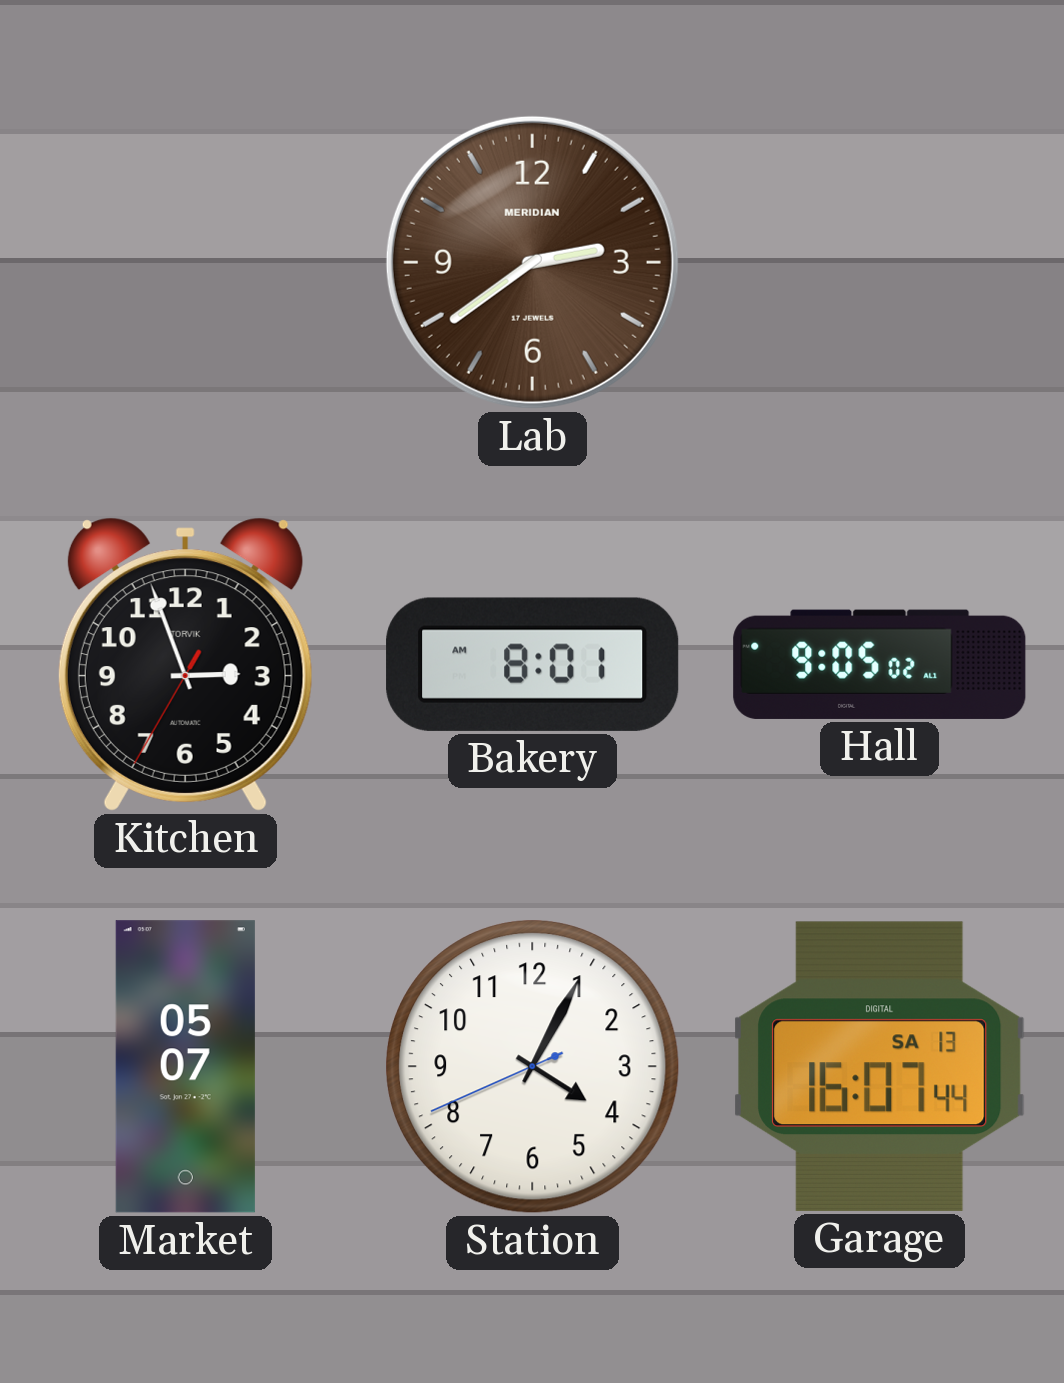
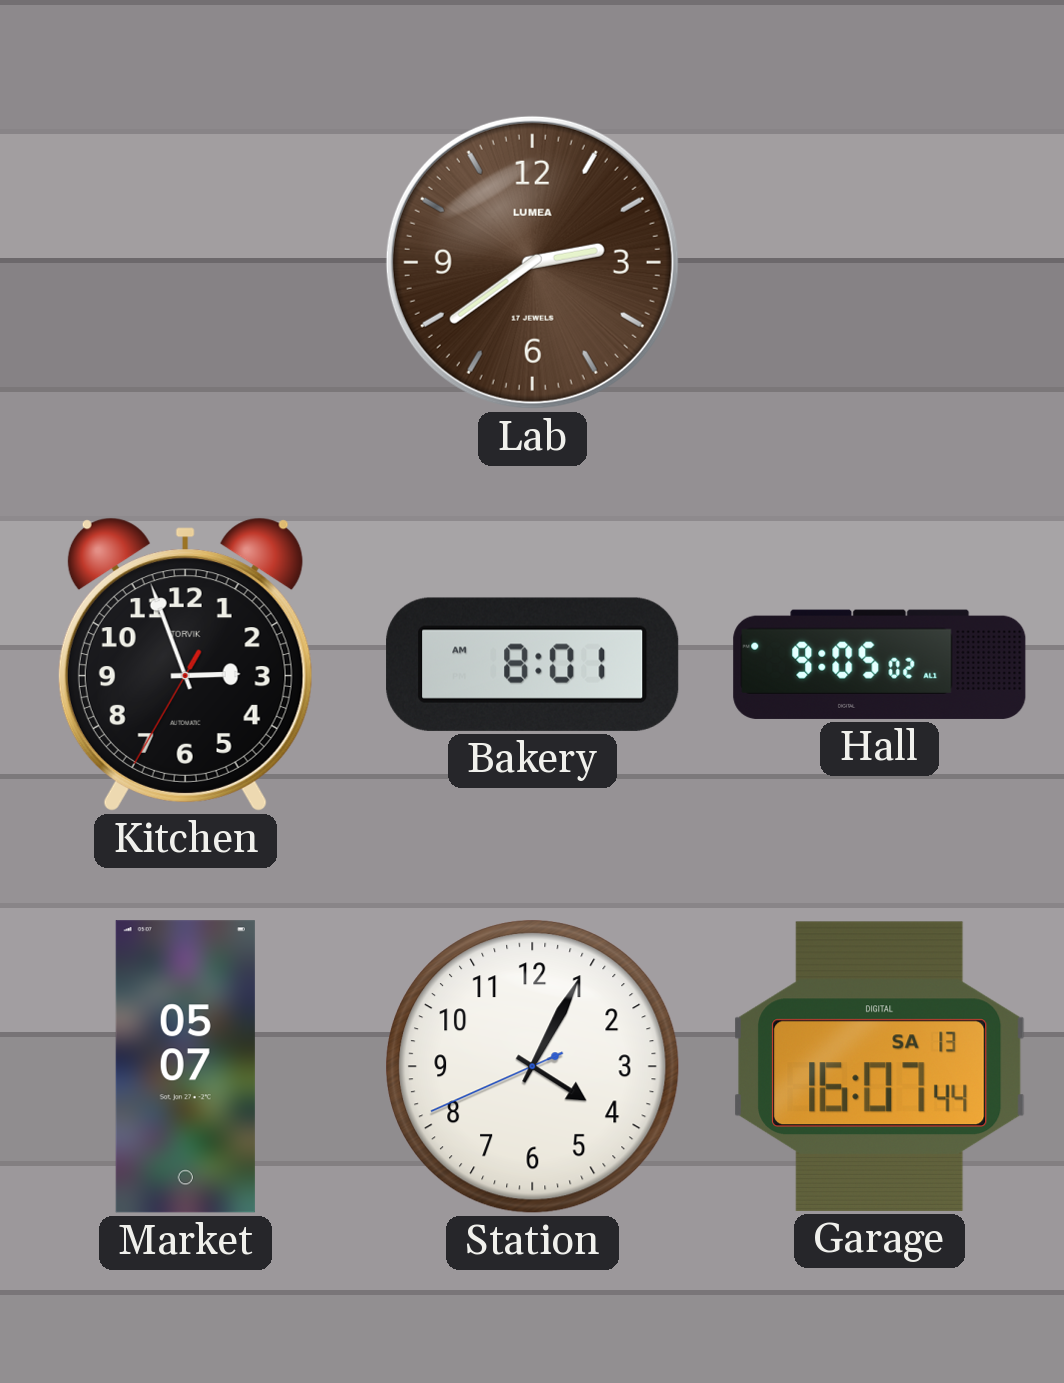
Lab brand: MERIDIAN -> LUMEA
